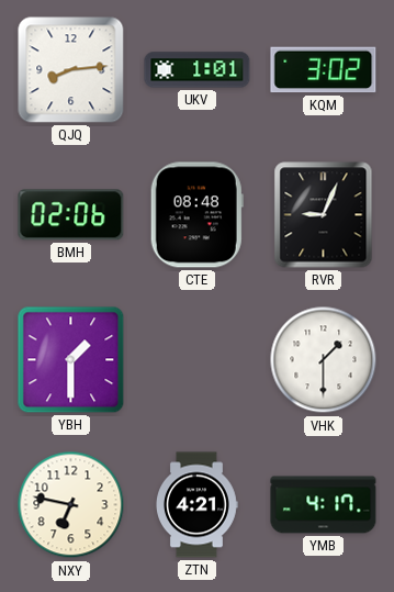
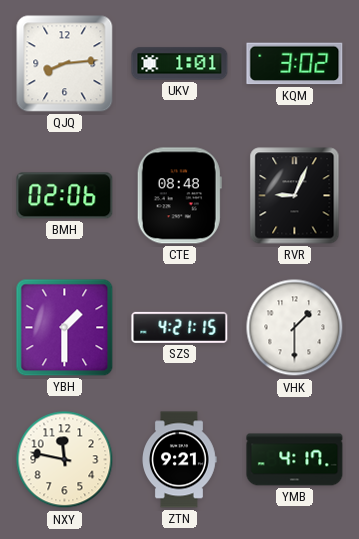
SZS: none -> 4:21
NXY: 6:47 -> 11:47
ZTN: 4:21 -> 9:21
